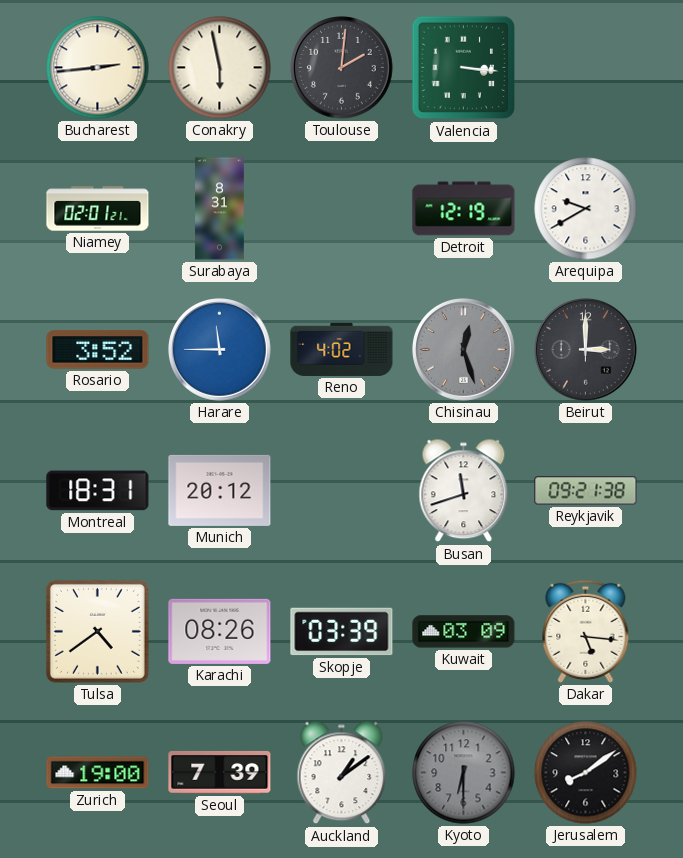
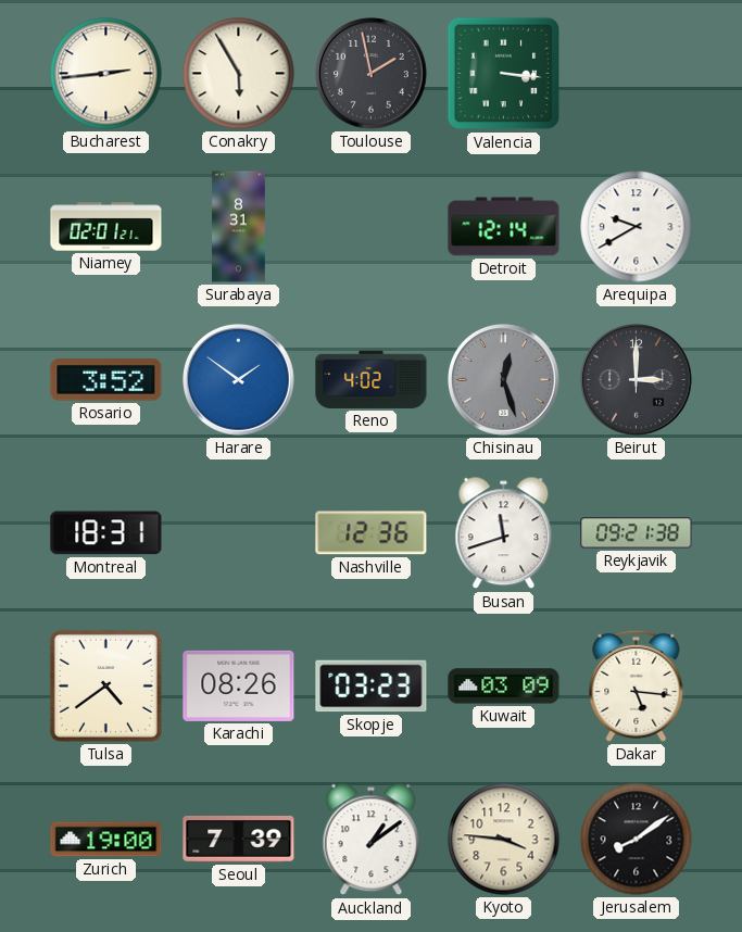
Conakry: 5:58 -> 5:55
Toulouse: 2:01 -> 1:58
Detroit: 12:19 -> 12:14
Harare: 11:45 -> 1:51
Munich: 20:12 -> none
Nashville: none -> 12:36
Skopje: 03:39 -> 03:23
Kyoto: 6:30 -> 3:46
Kyoto dial: grey -> cream
